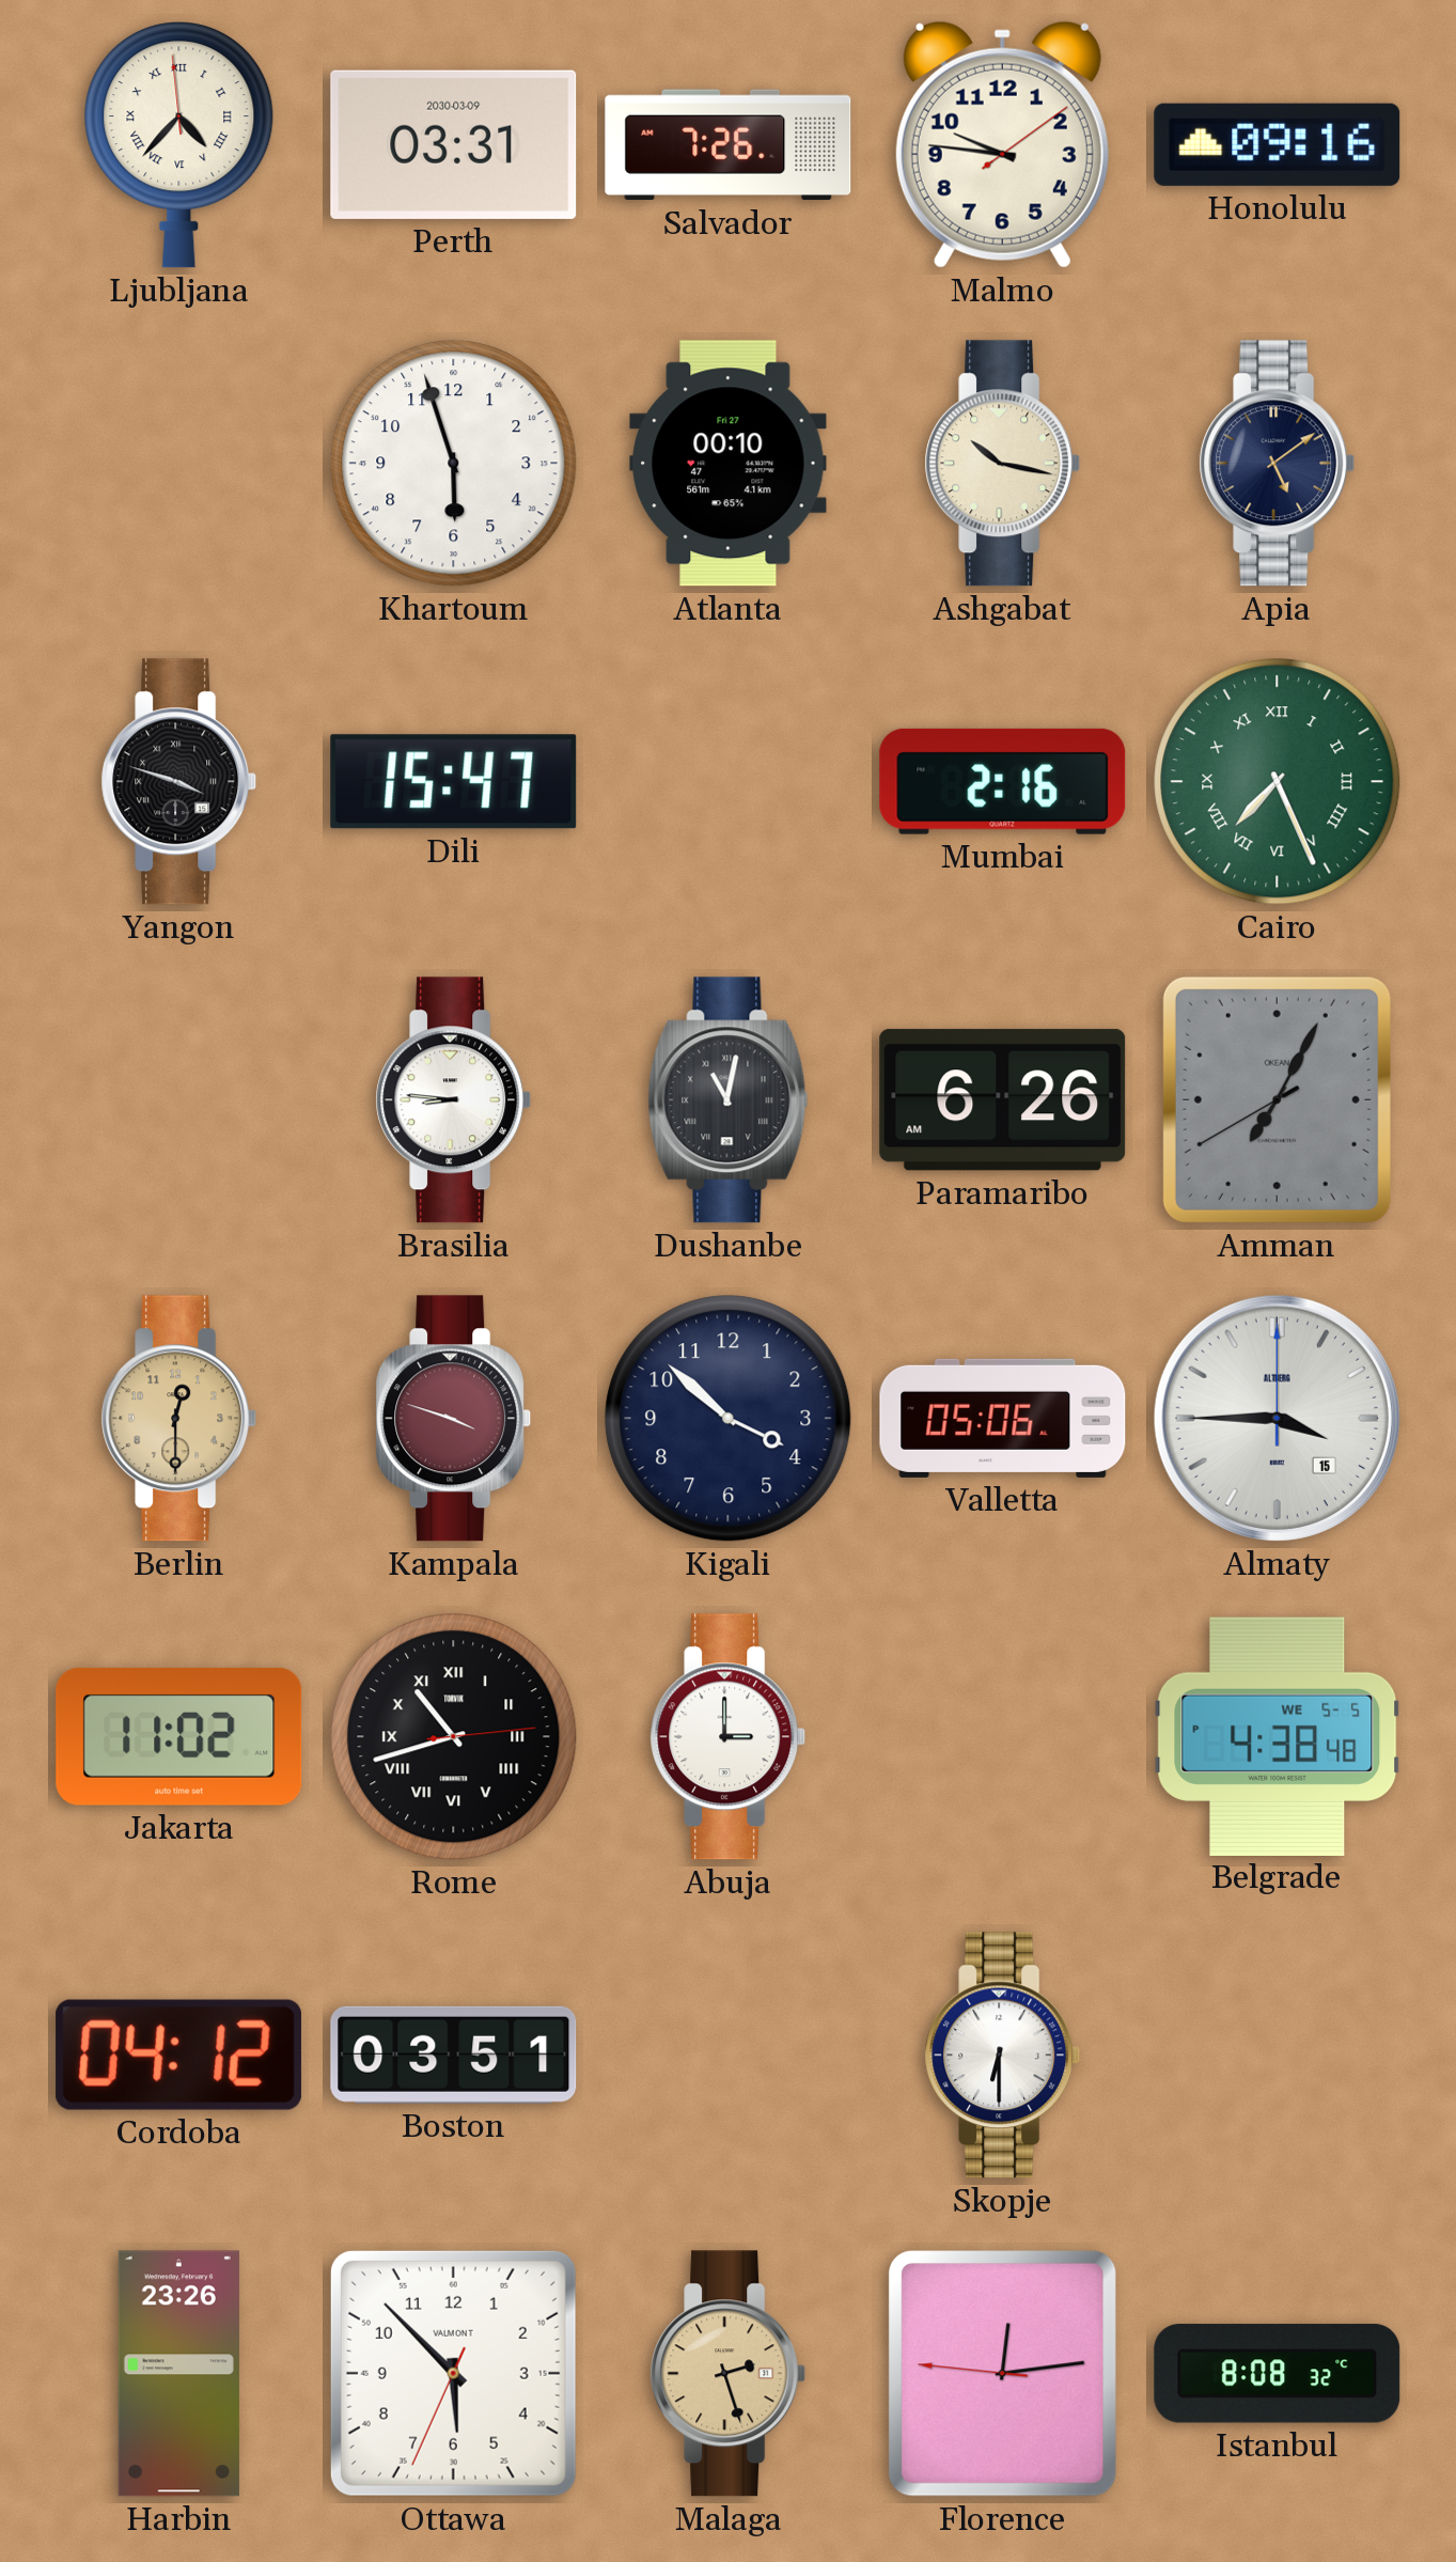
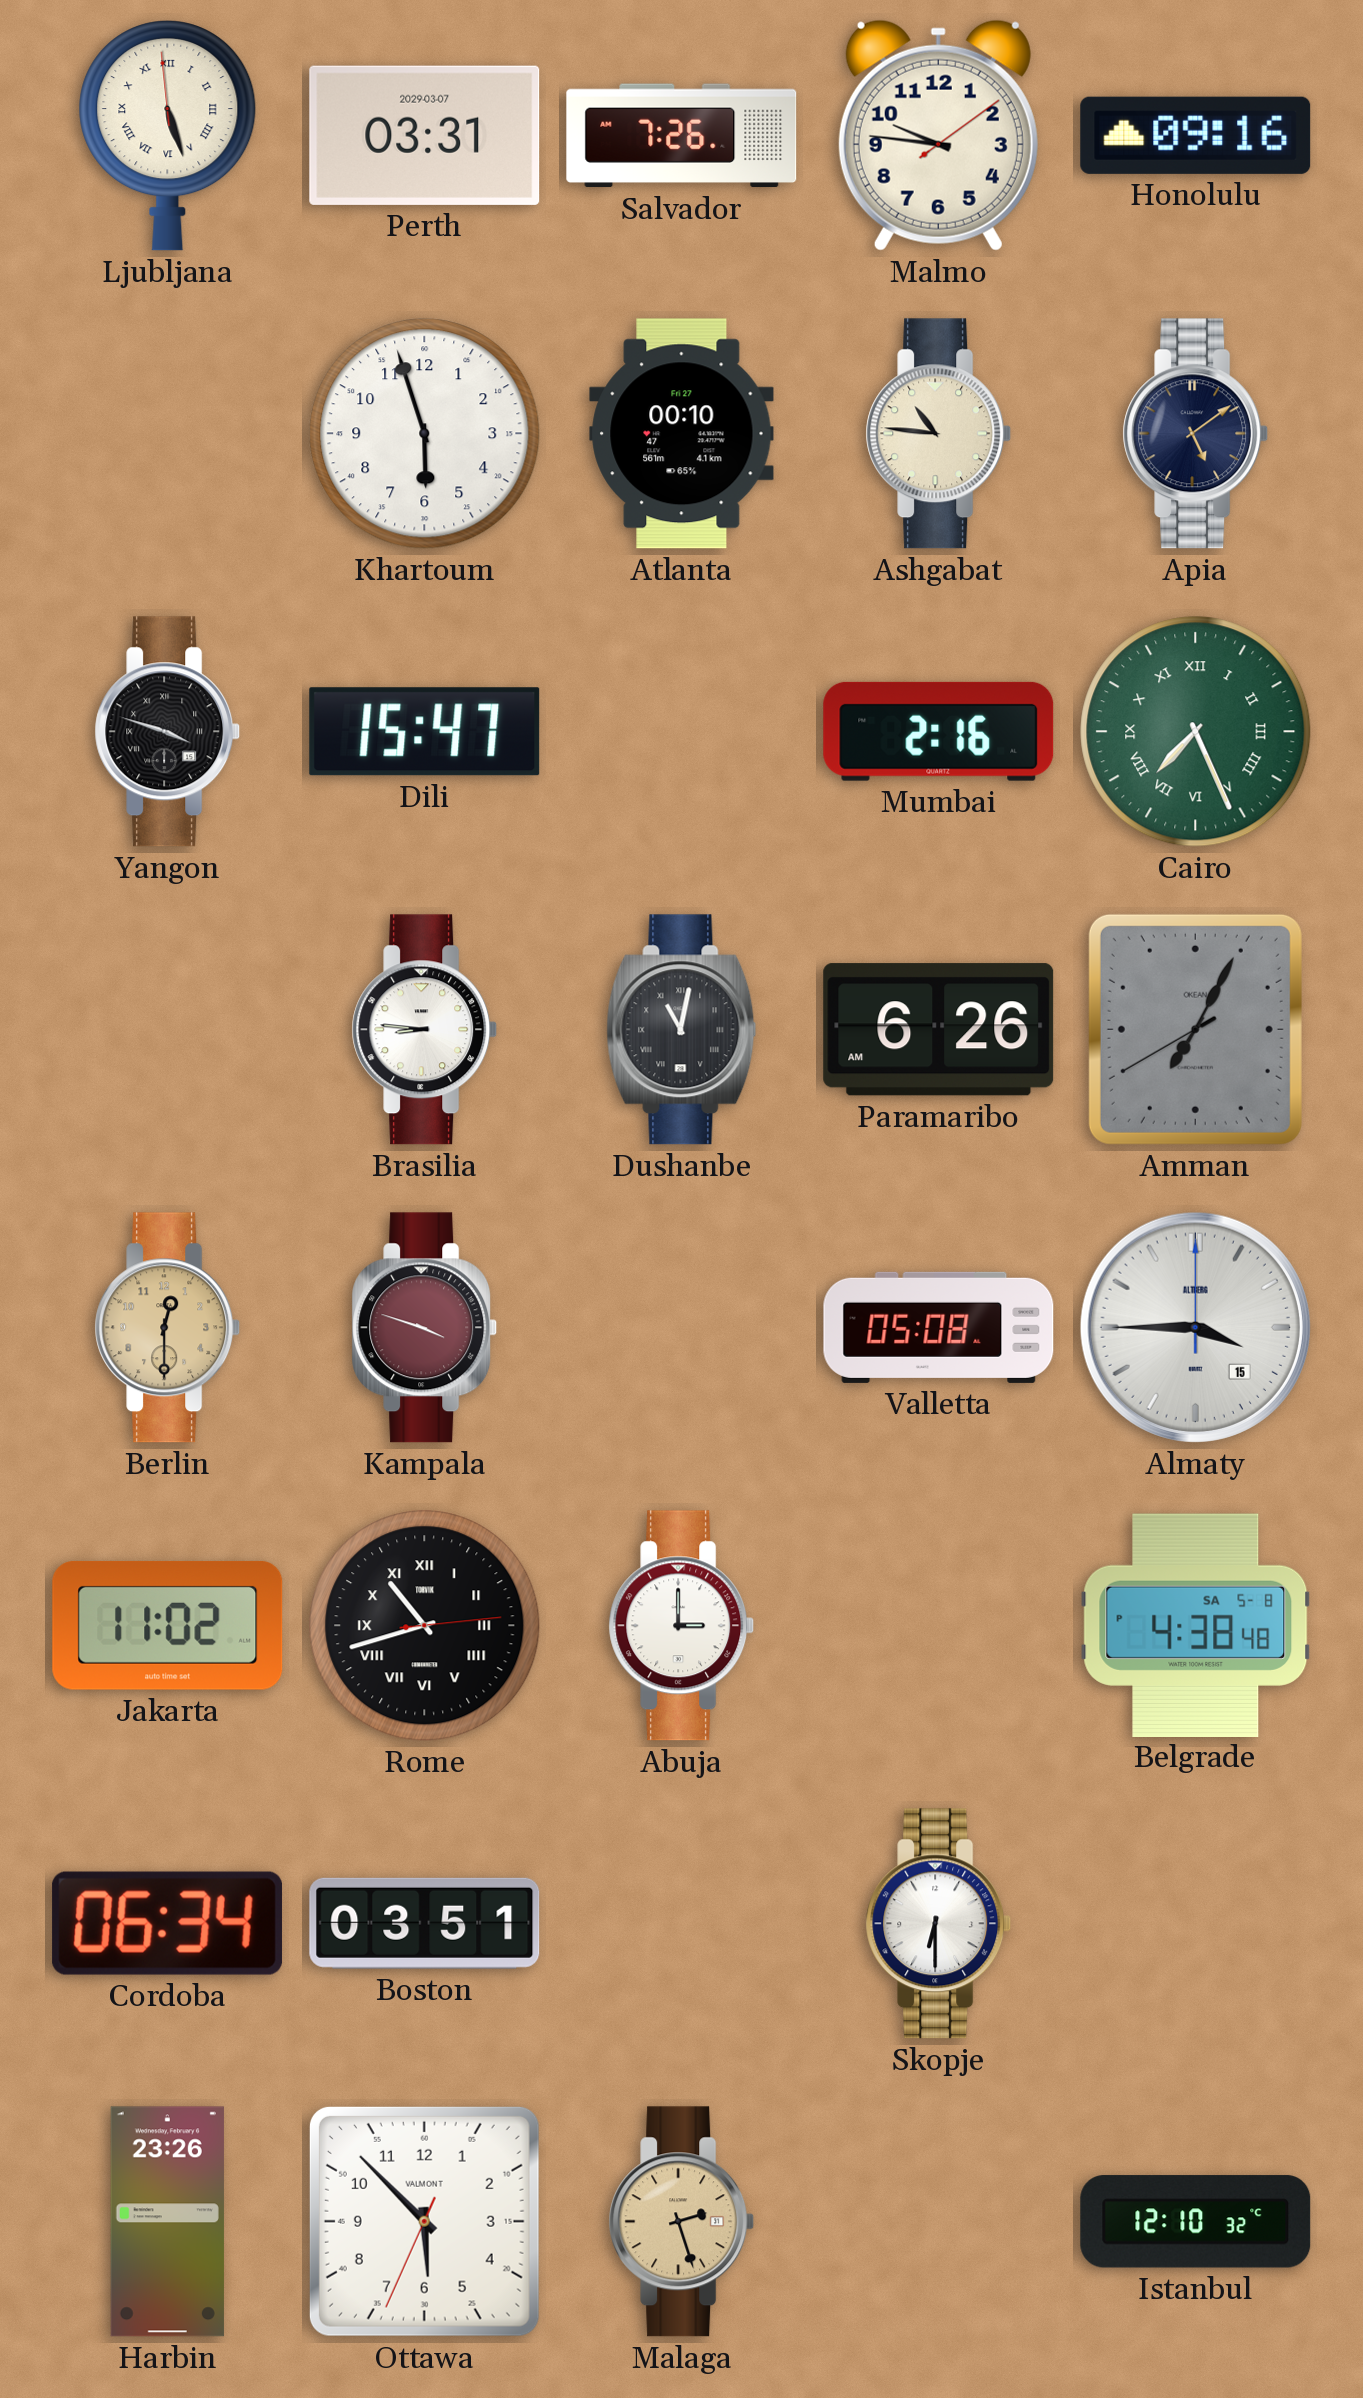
Ljubljana: 4:36 -> 5:26
Perth date: 2030-03-09 -> 2029-03-07
Ashgabat: 10:17 -> 10:46
Kigali: 3:52 -> none
Valletta: 05:06 -> 05:08
Belgrade date: WE 5-5 -> SA 5-8
Cordoba: 04:12 -> 06:34
Florence: 12:13 -> none
Istanbul: 8:08 -> 12:10
